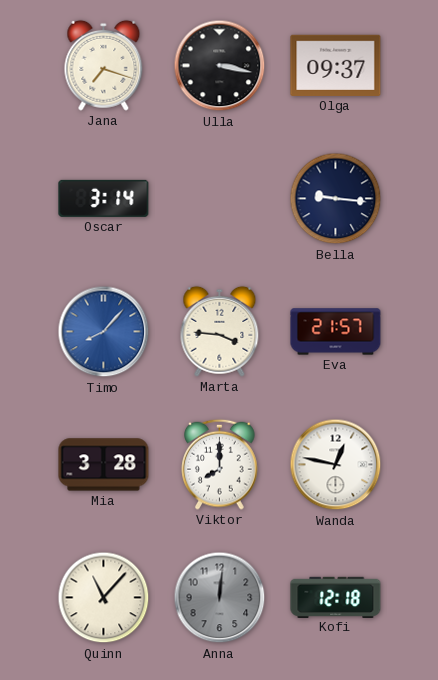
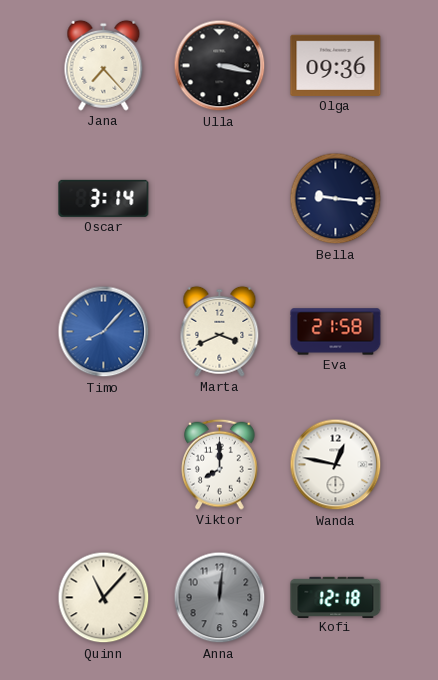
Jana: 7:18 -> 7:23
Olga: 09:37 -> 09:36
Marta: 3:46 -> 3:41
Eva: 21:57 -> 21:58
Mia: 3:28 -> none
